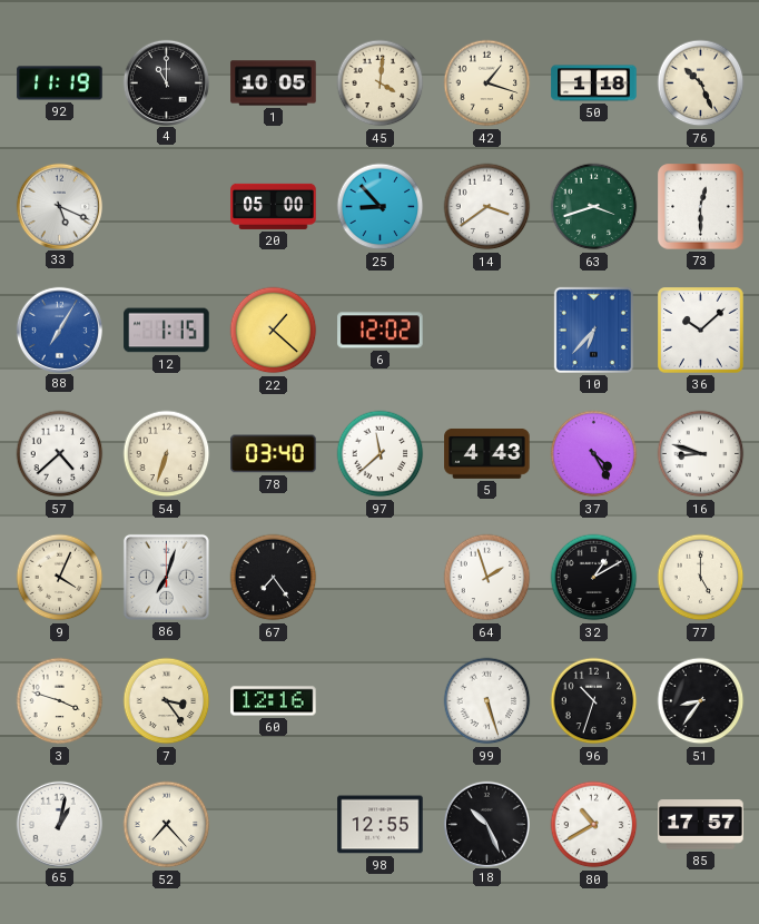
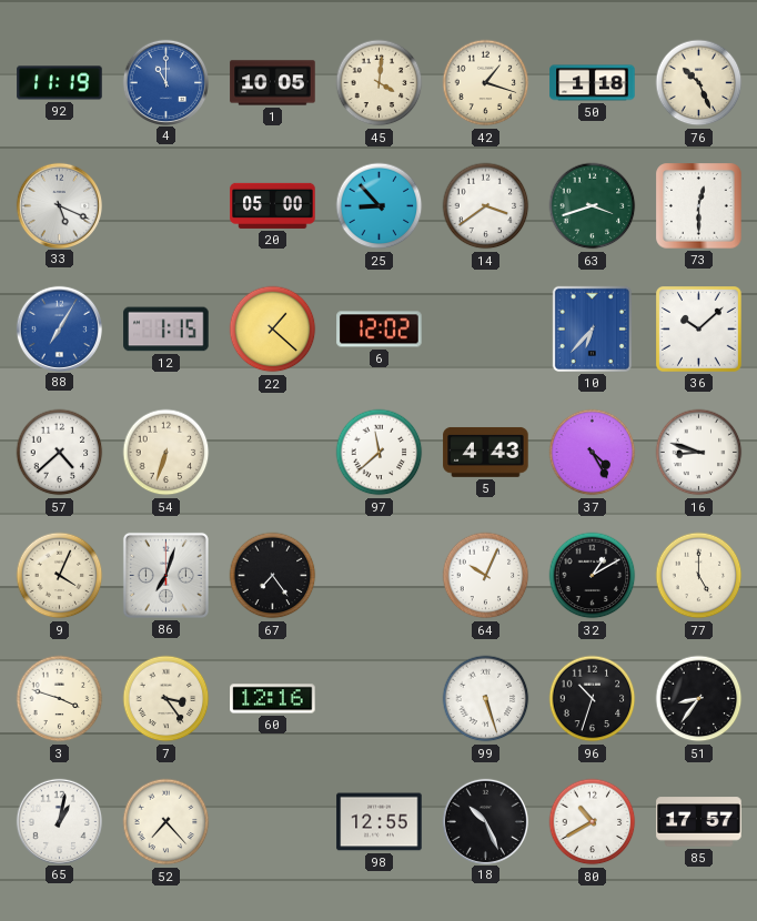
4 dial: black -> blue
78: 03:40 -> none
64: 1:57 -> 10:04
